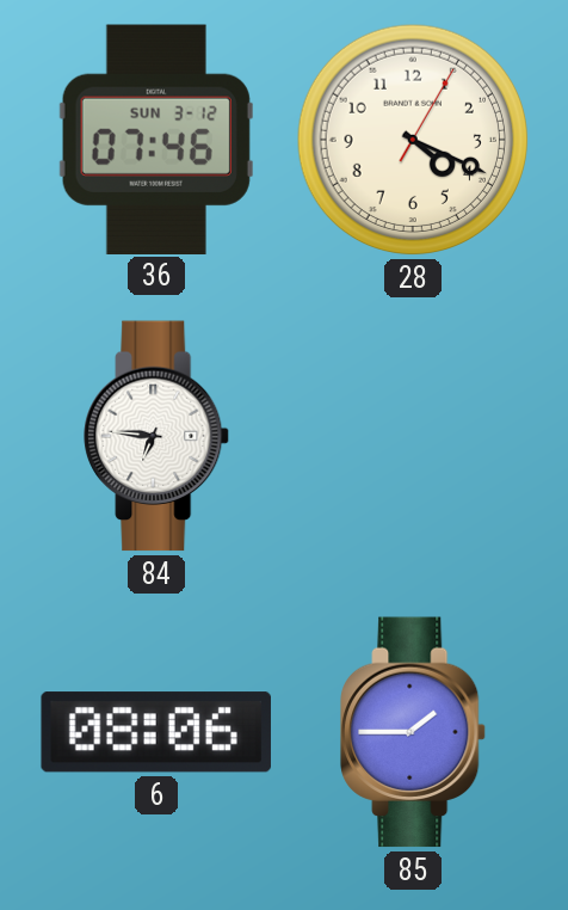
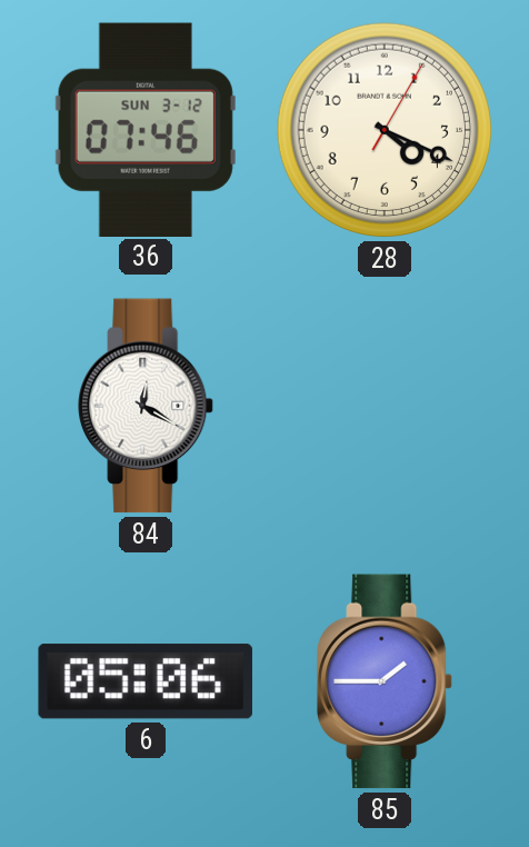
84: 6:46 -> 12:20
6: 08:06 -> 05:06
